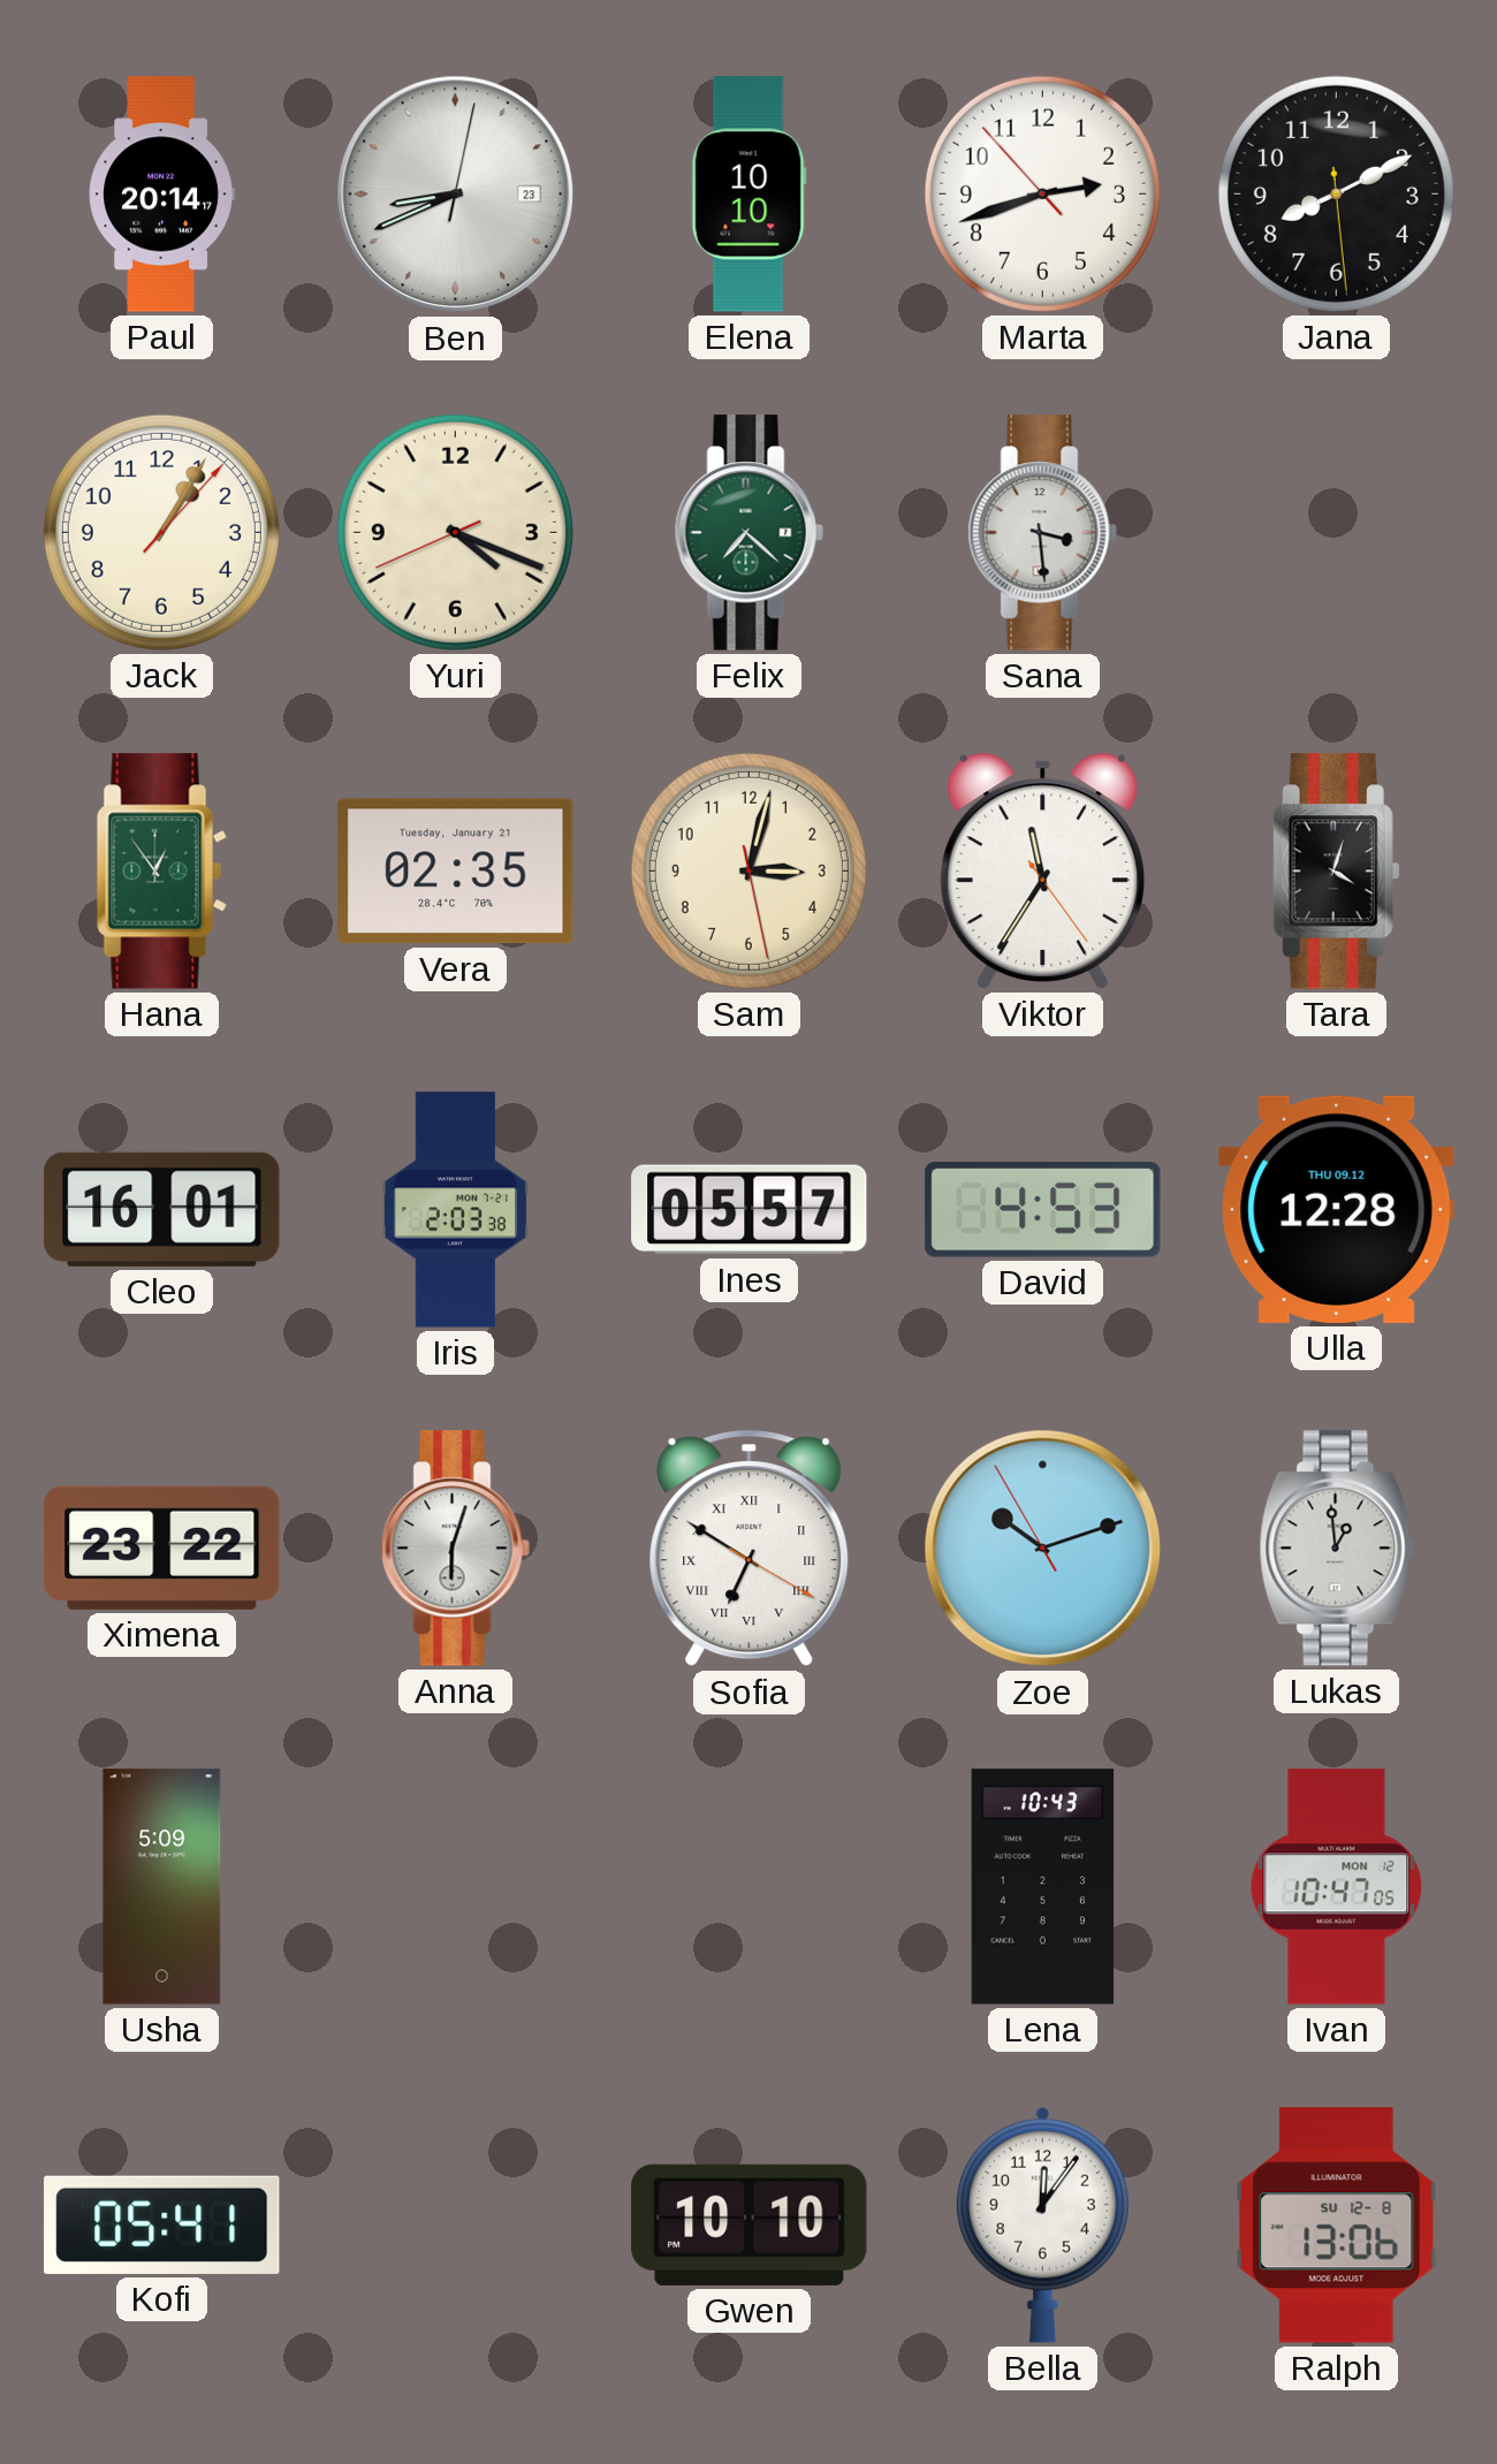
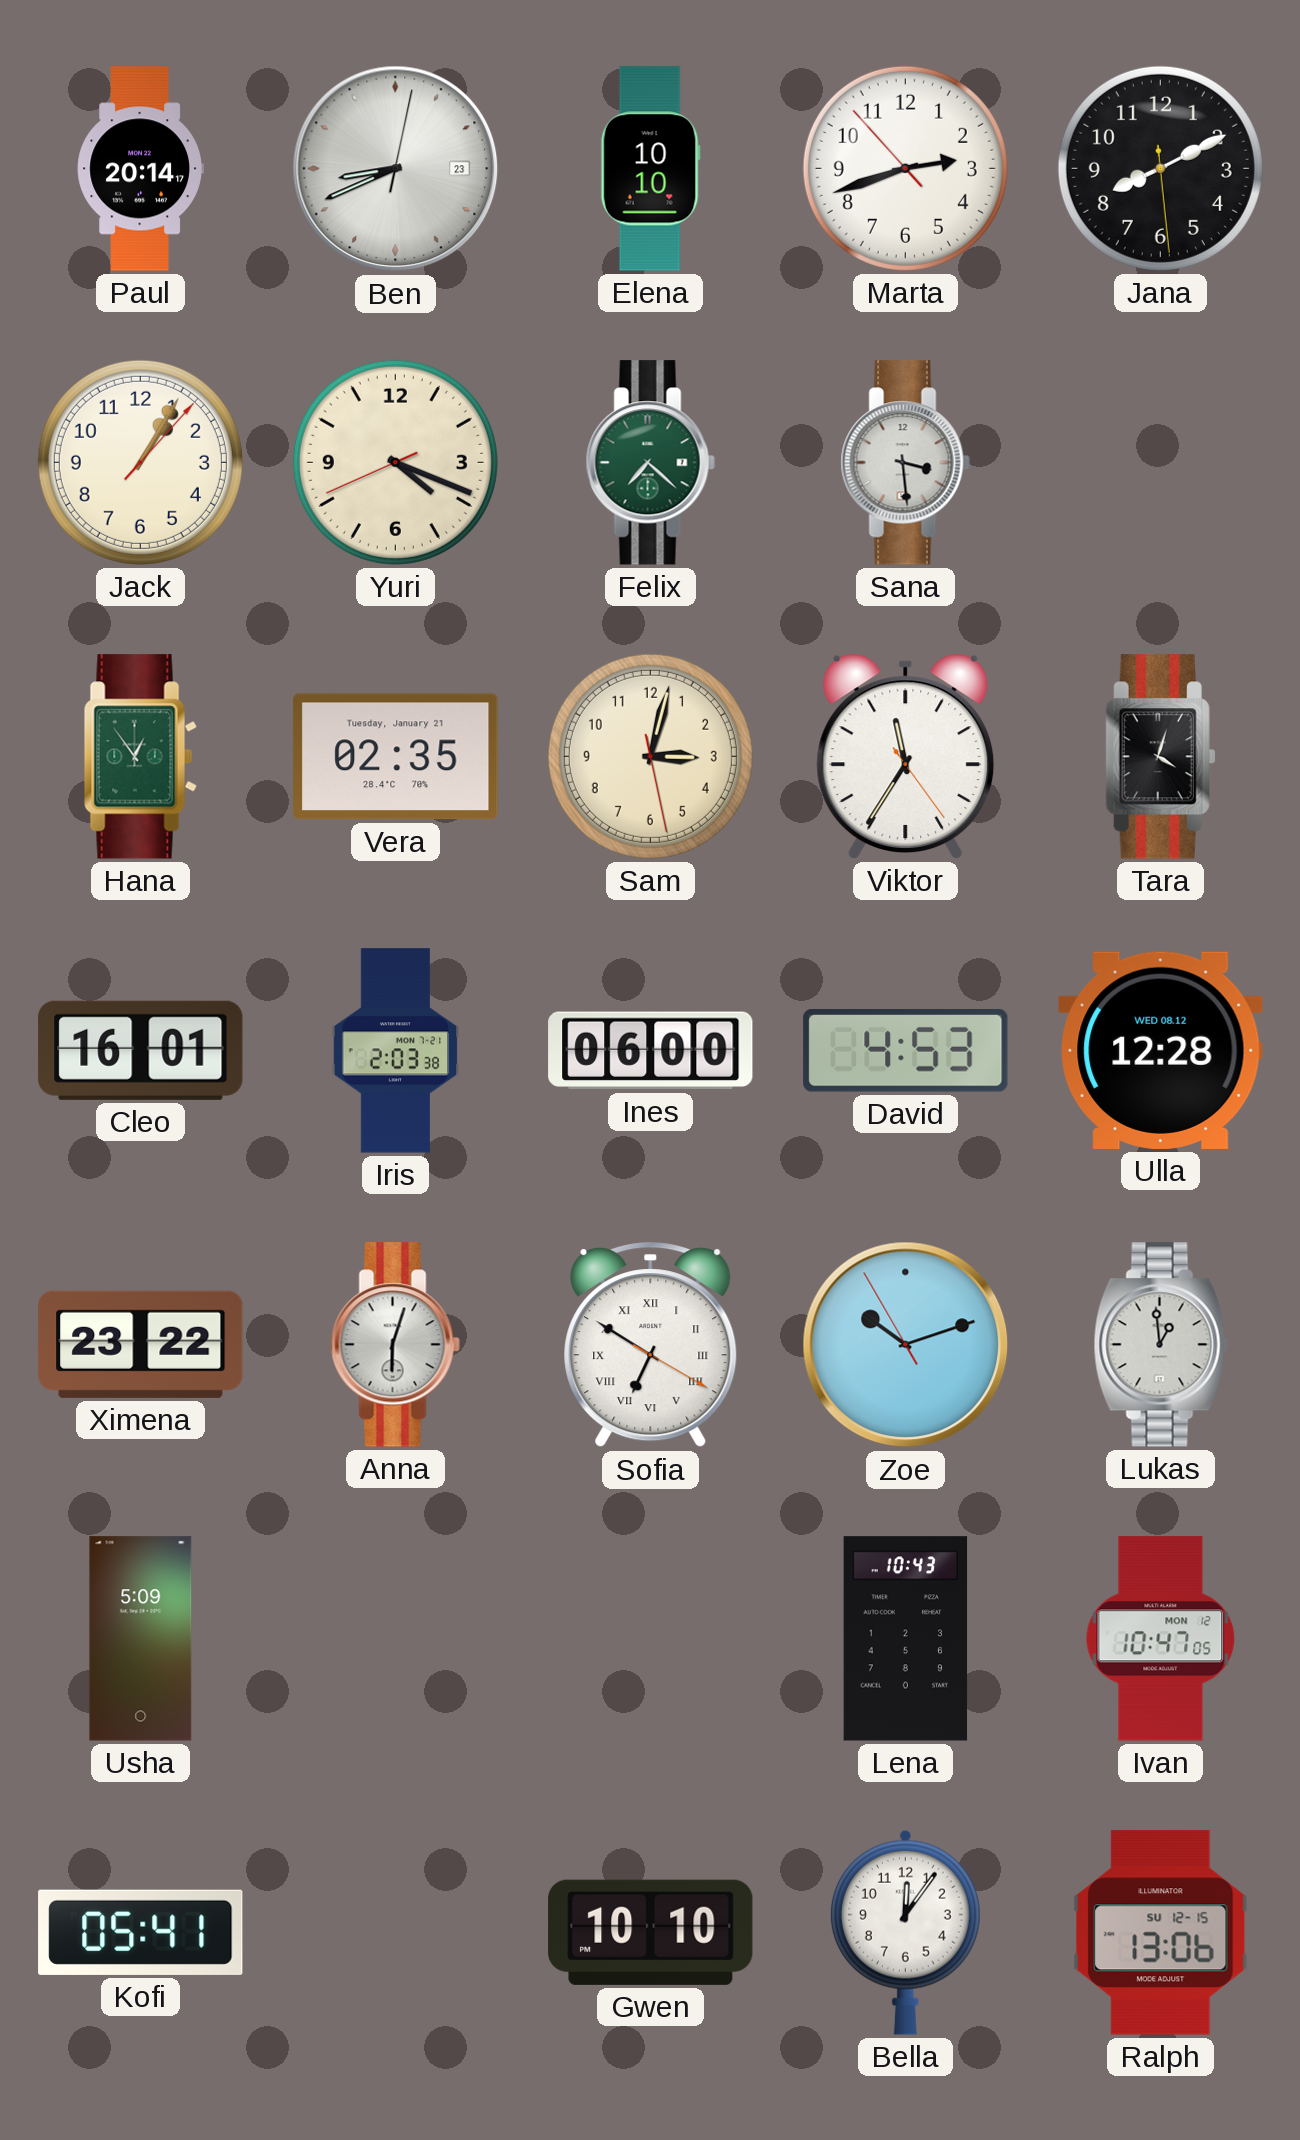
Ines: 05:57 -> 06:00
Ulla date: THU 09.12 -> WED 08.12
Ralph date: SU 12-8 -> SU 12-15
